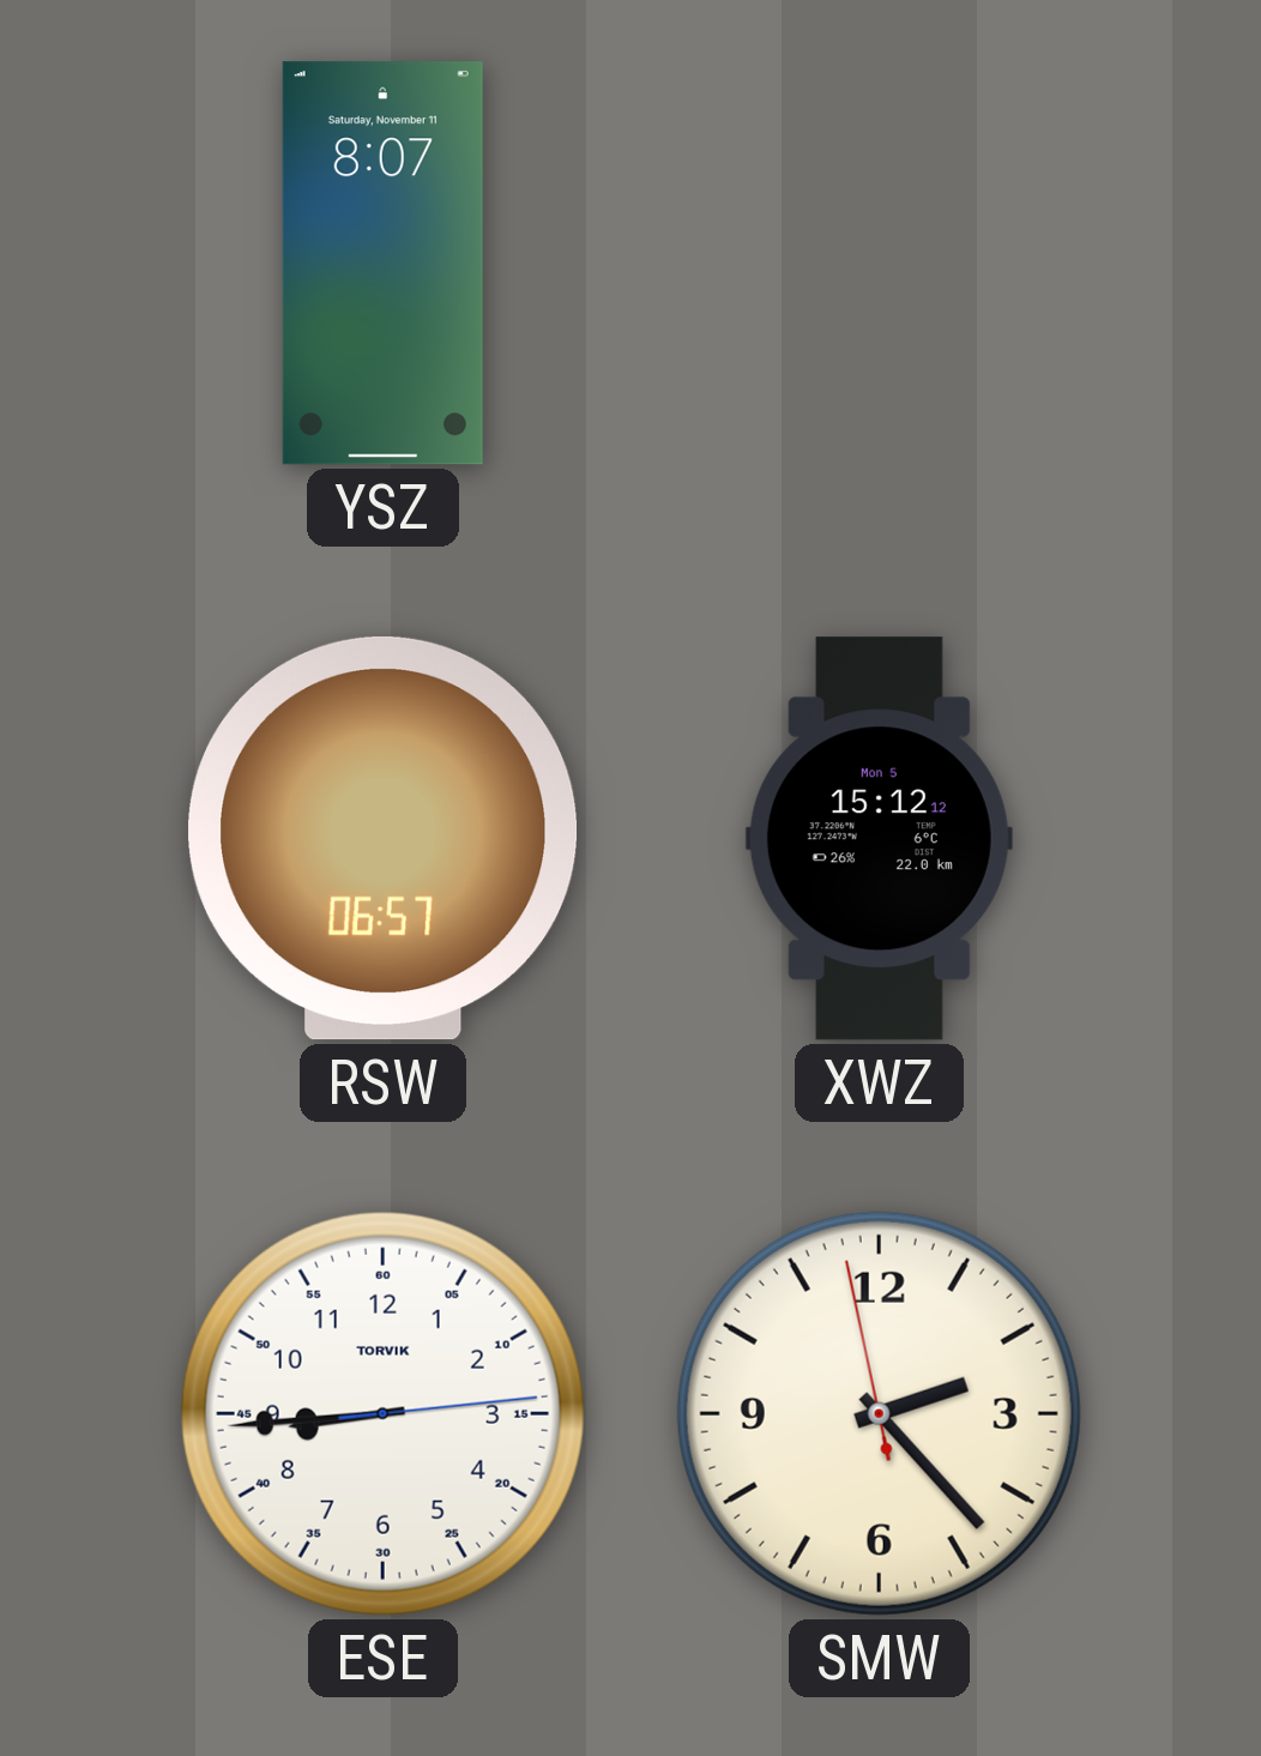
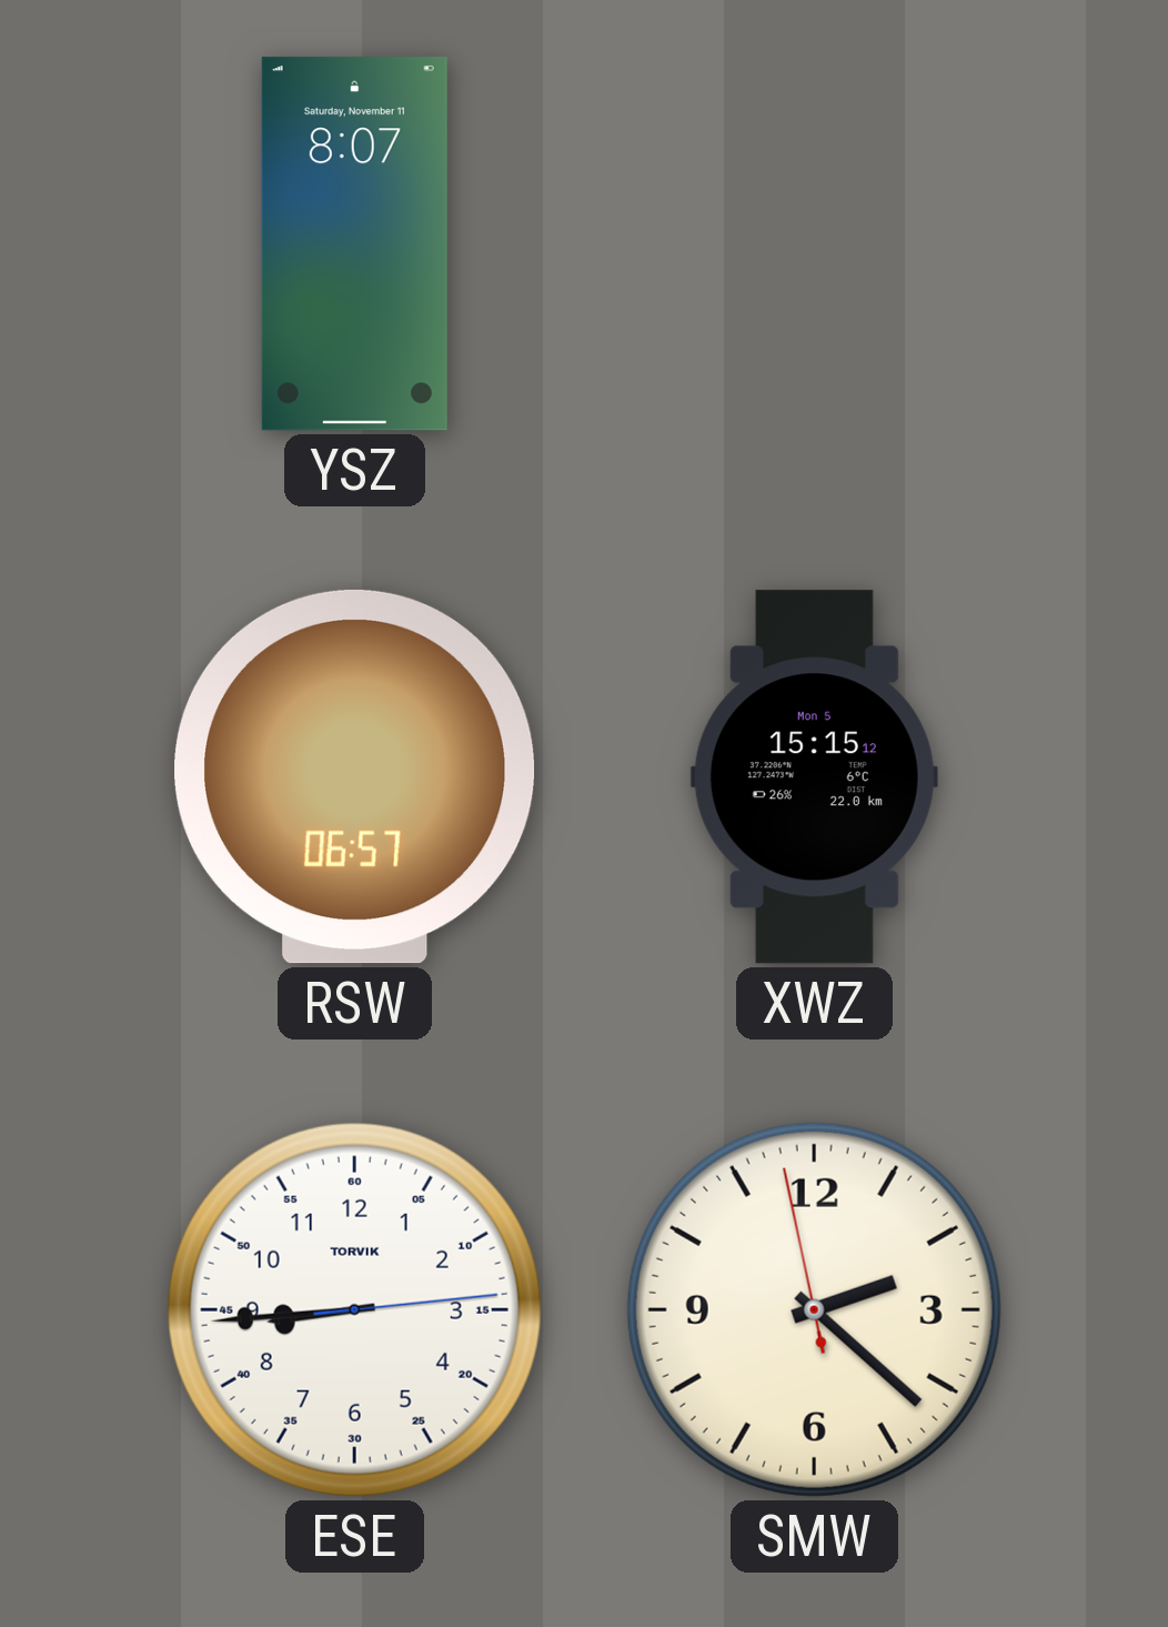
XWZ: 15:12 -> 15:15
SMW: 2:22 -> 2:21
